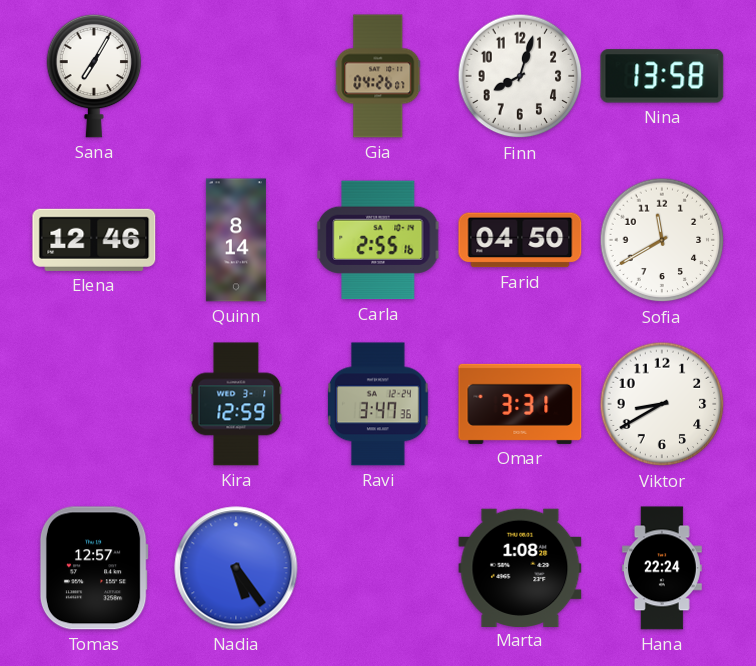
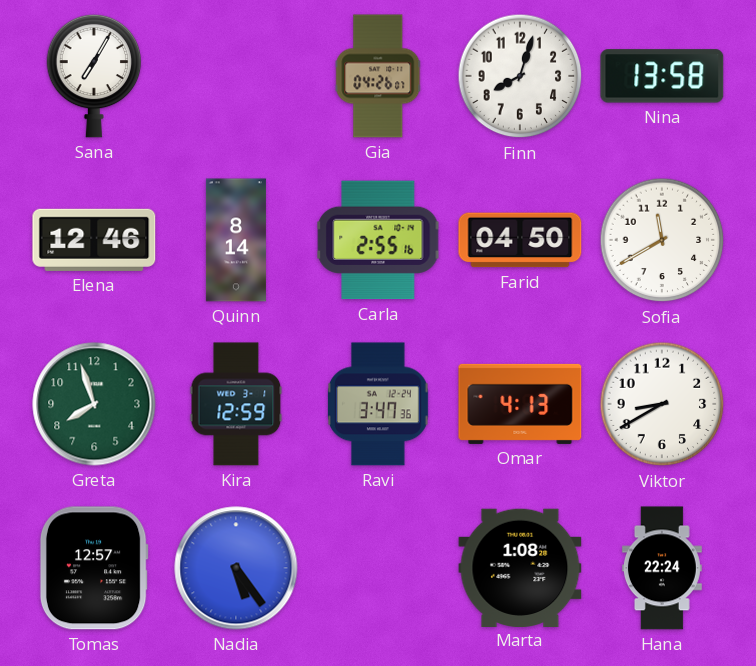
Greta: none -> 7:57
Omar: 3:31 -> 4:13
